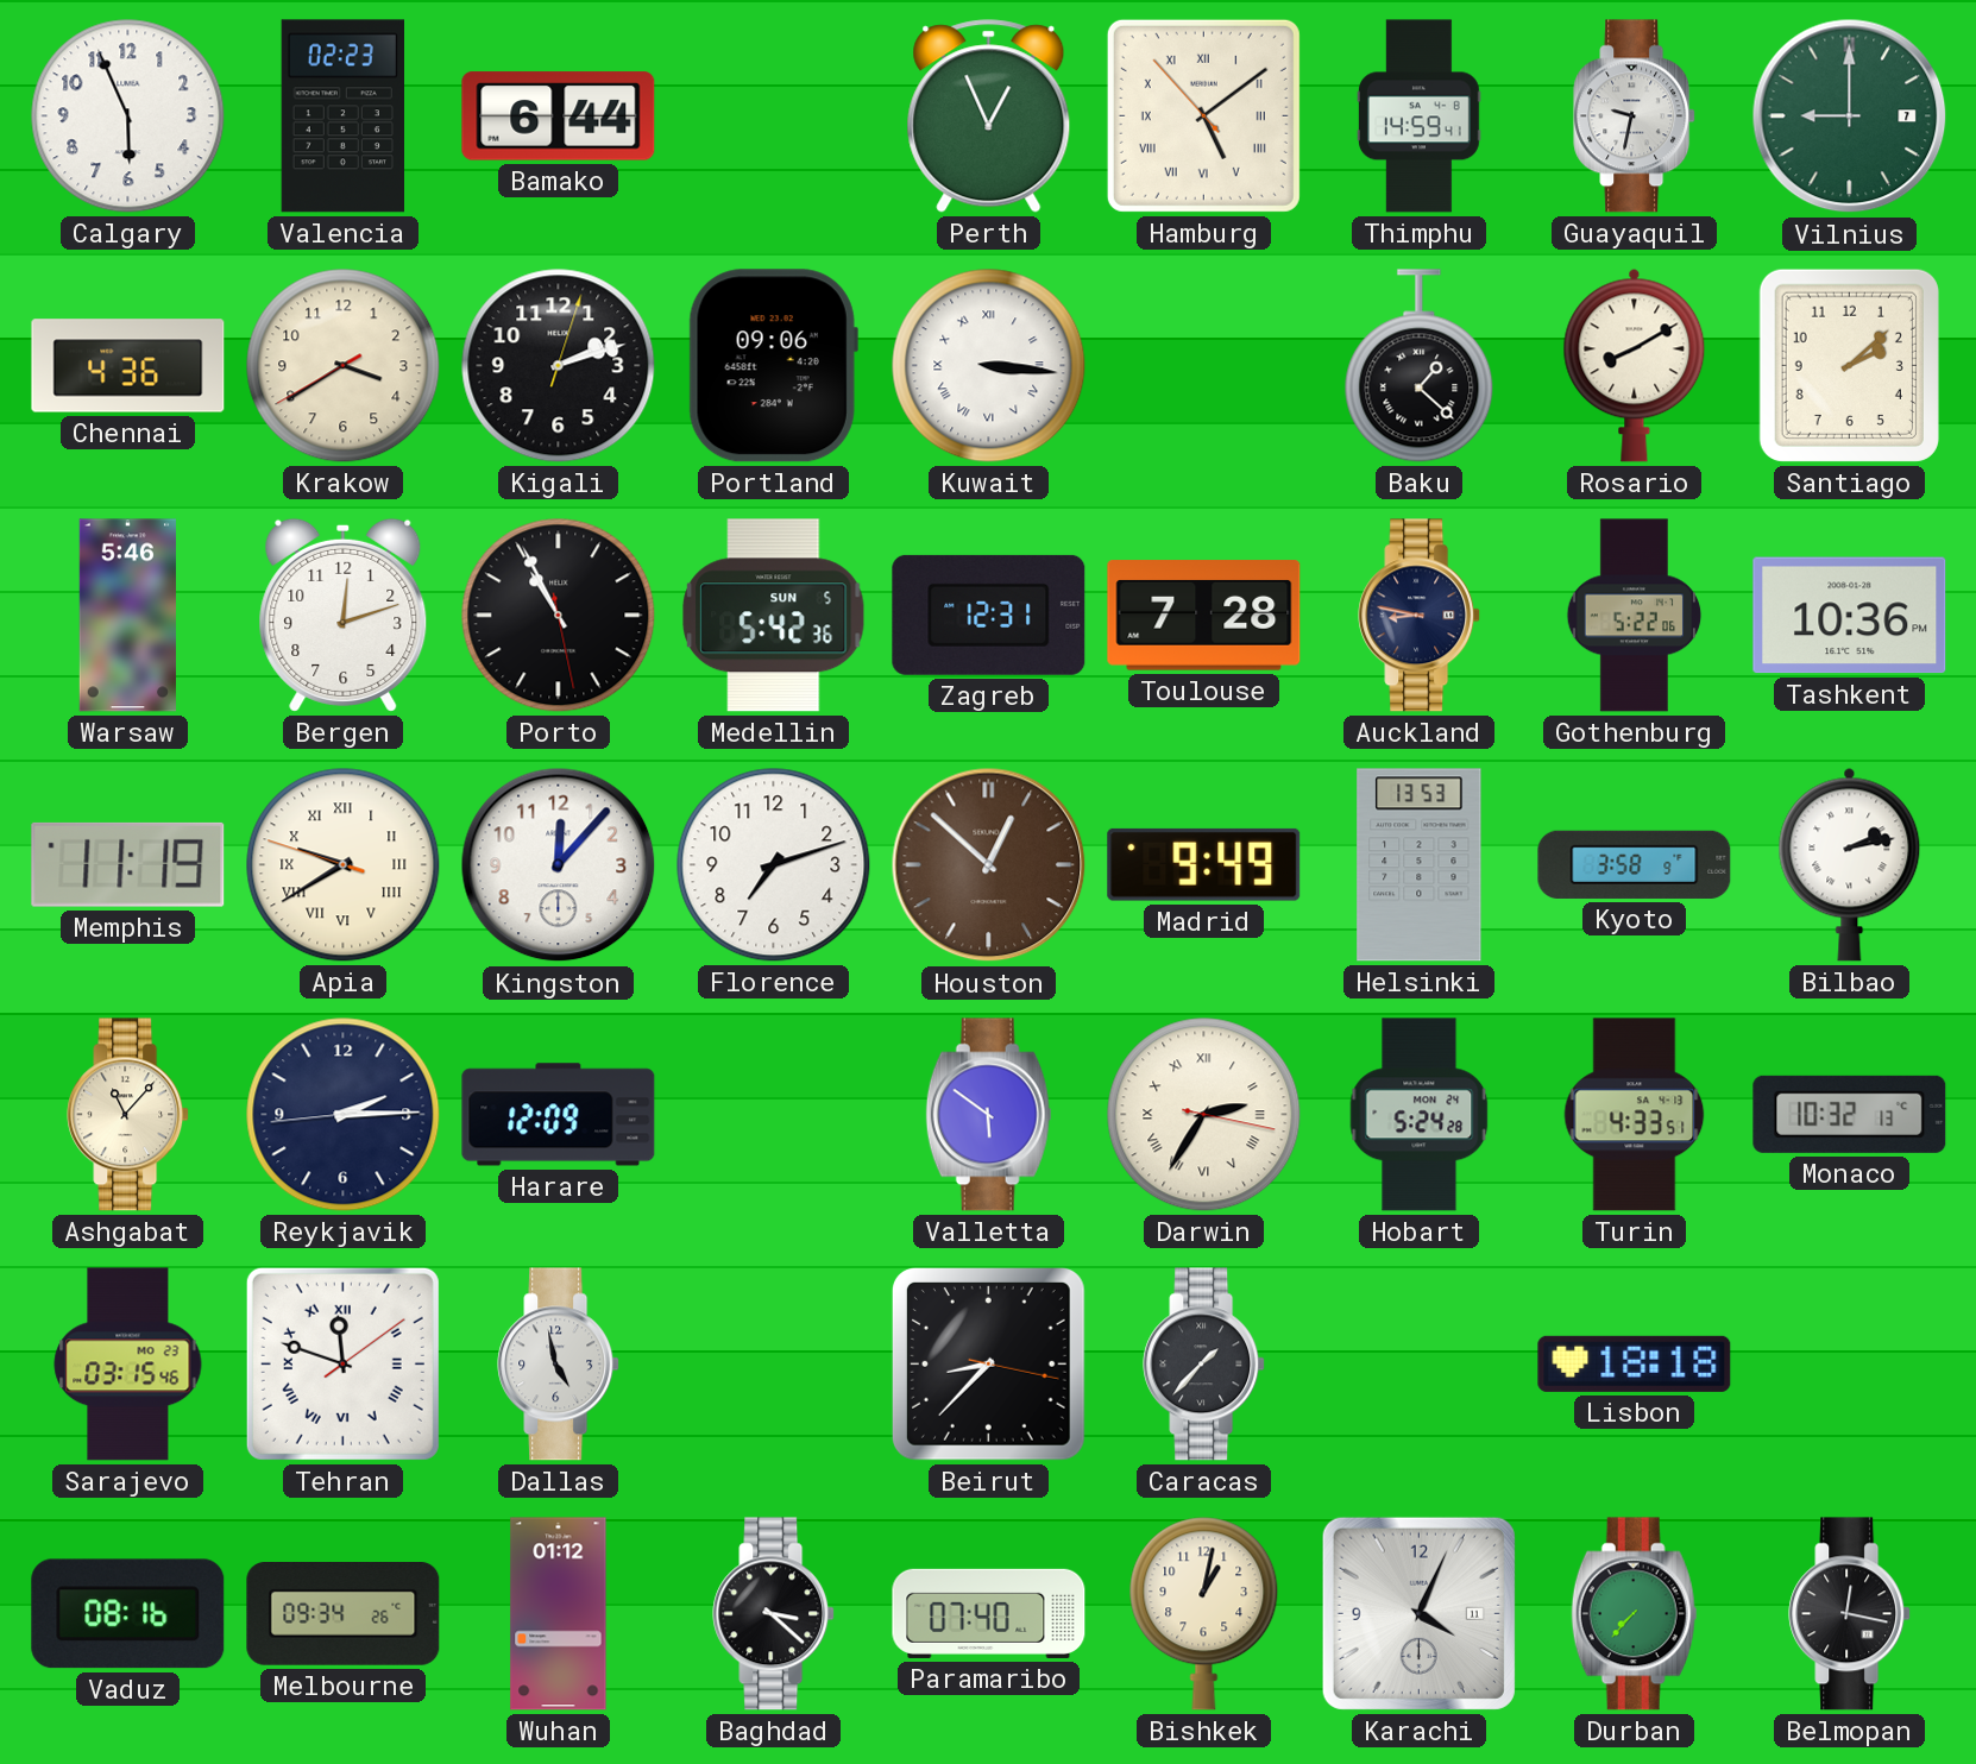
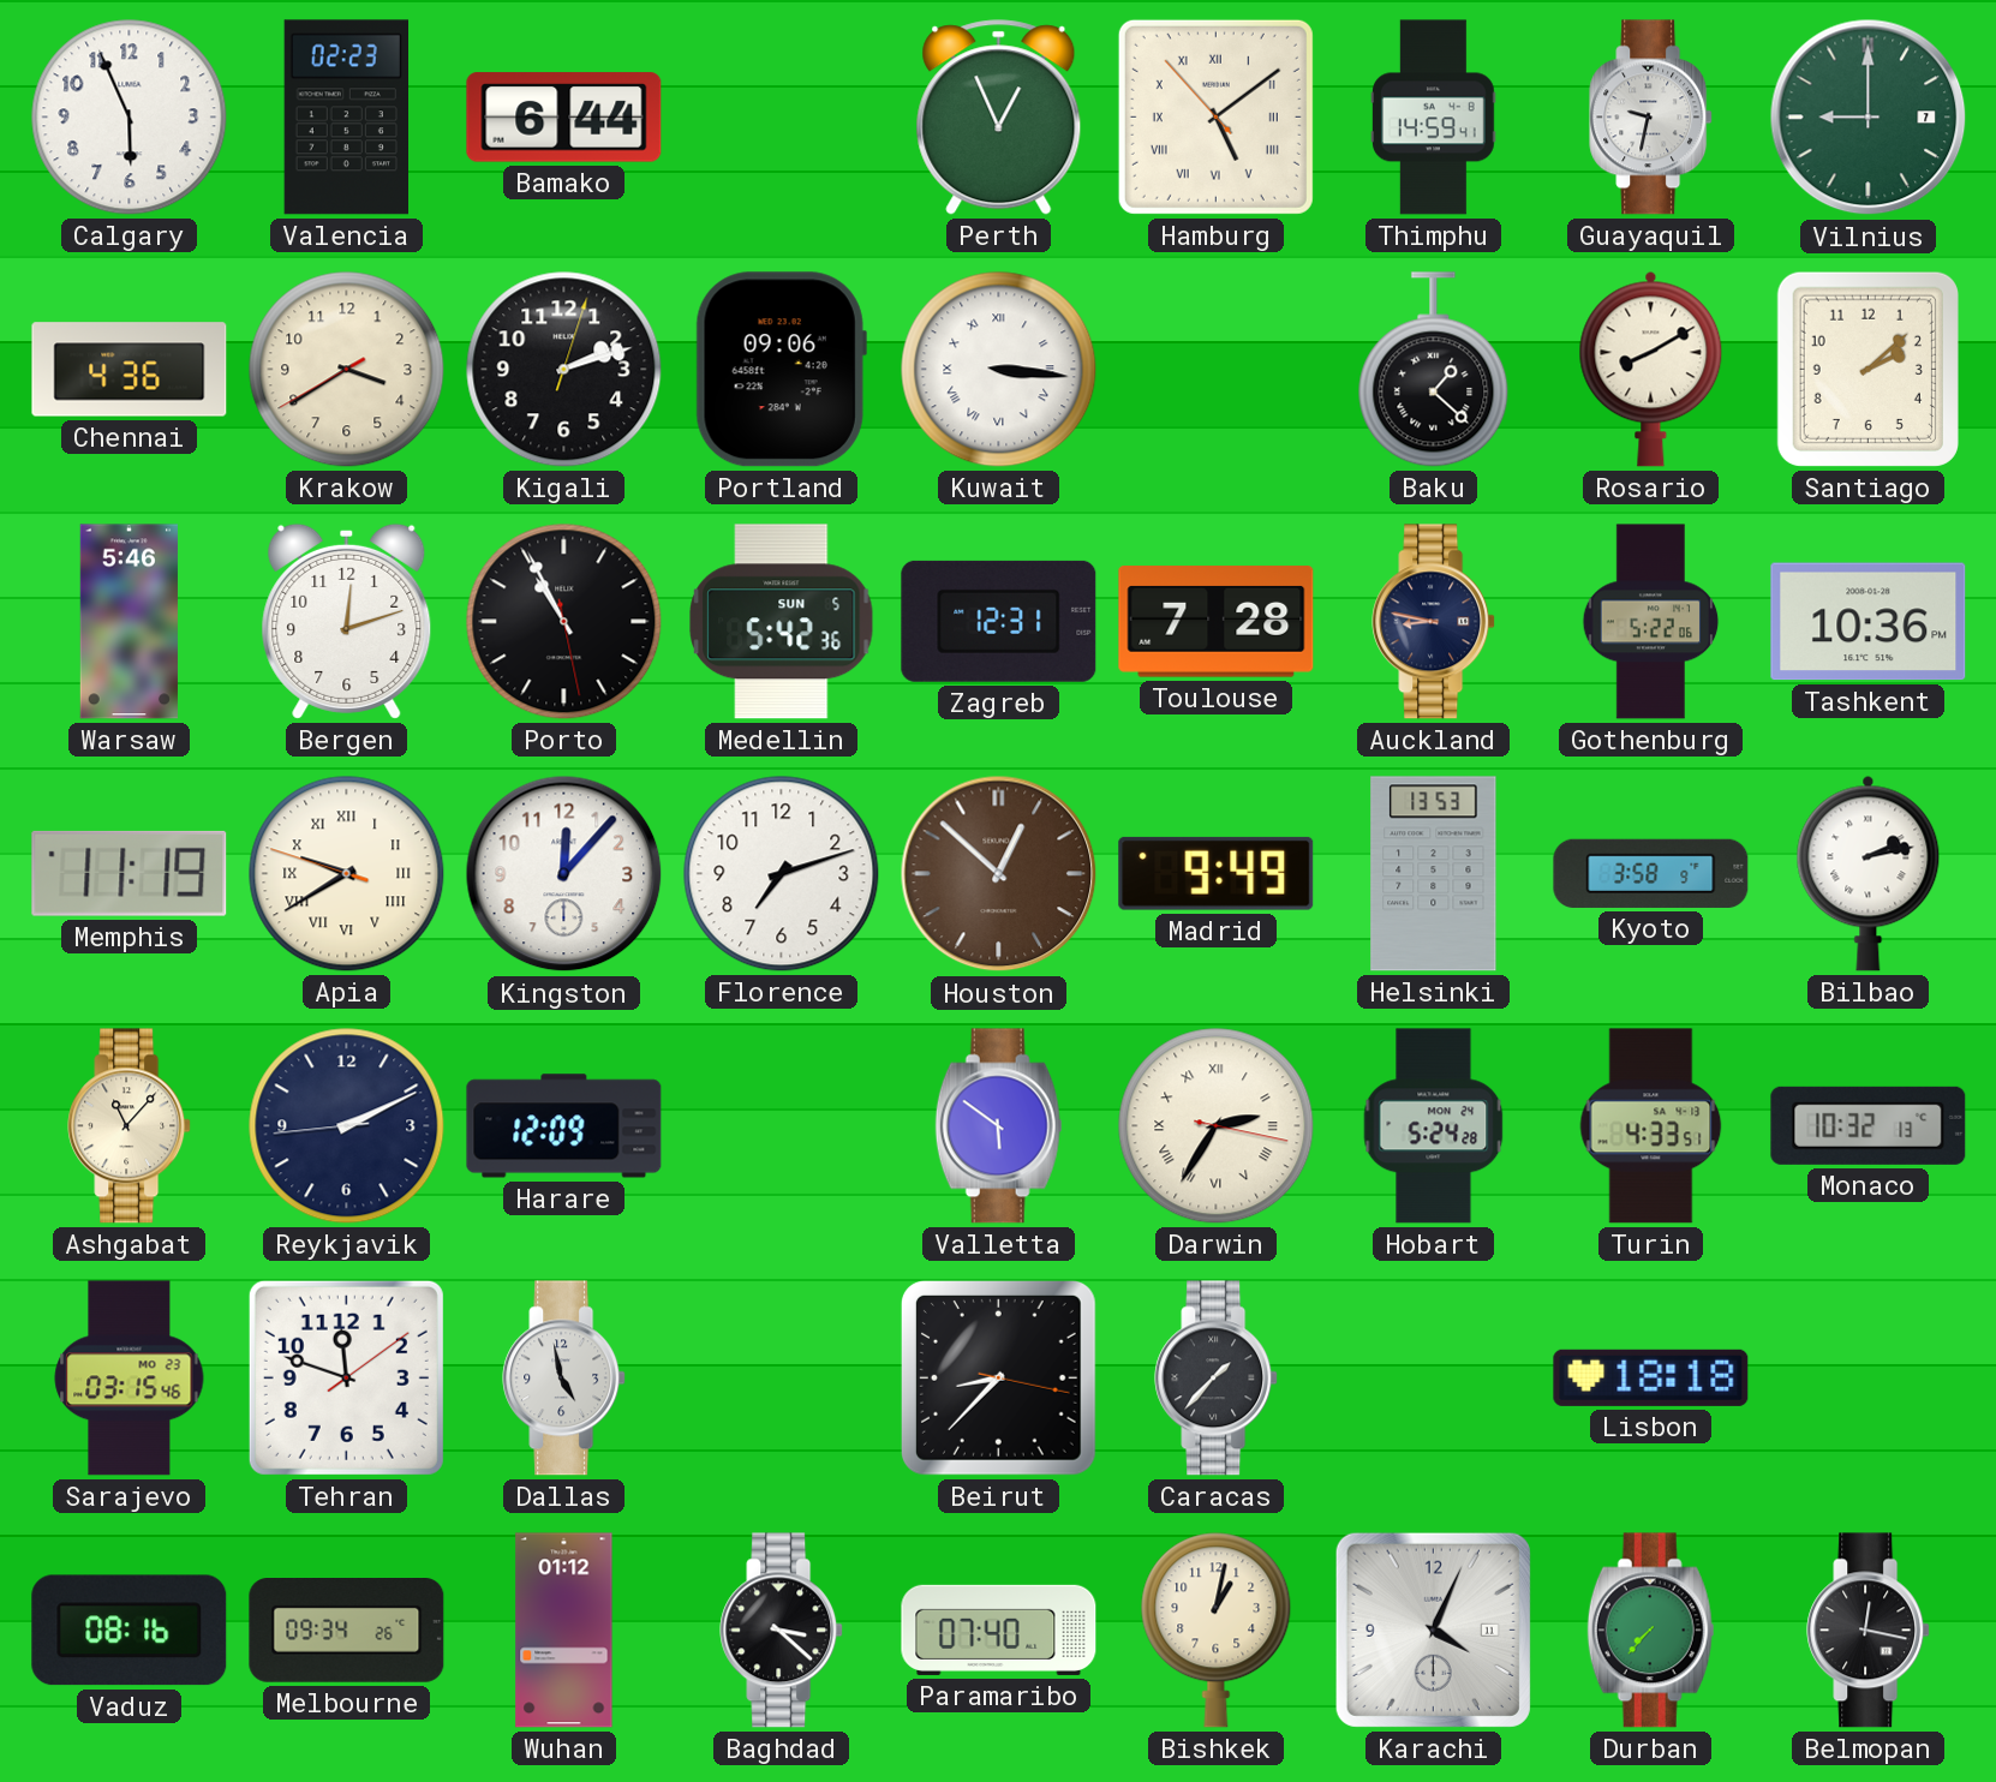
Reykjavik: 2:14 -> 2:10
Tehran numerals: Roman -> Arabic
